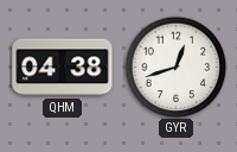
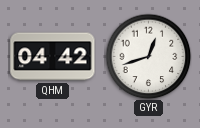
QHM: 04:38 -> 04:42
